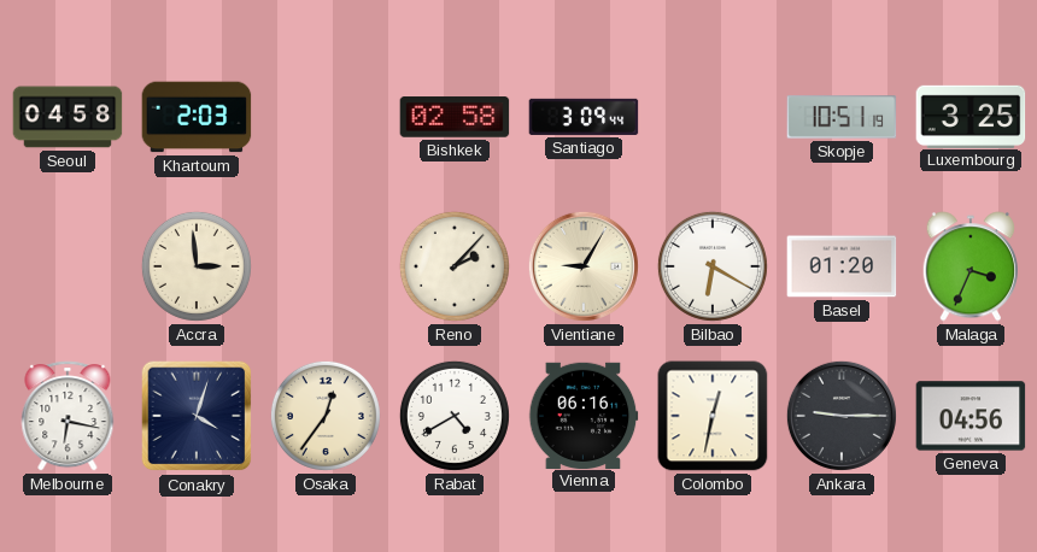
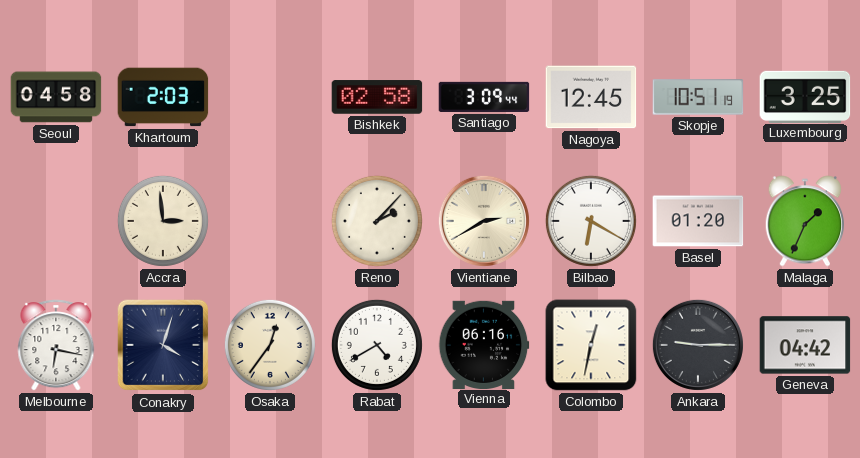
Nagoya: none -> 12:45
Vientiane: 9:05 -> 2:40
Malaga: 3:34 -> 1:34
Geneva: 04:56 -> 04:42
